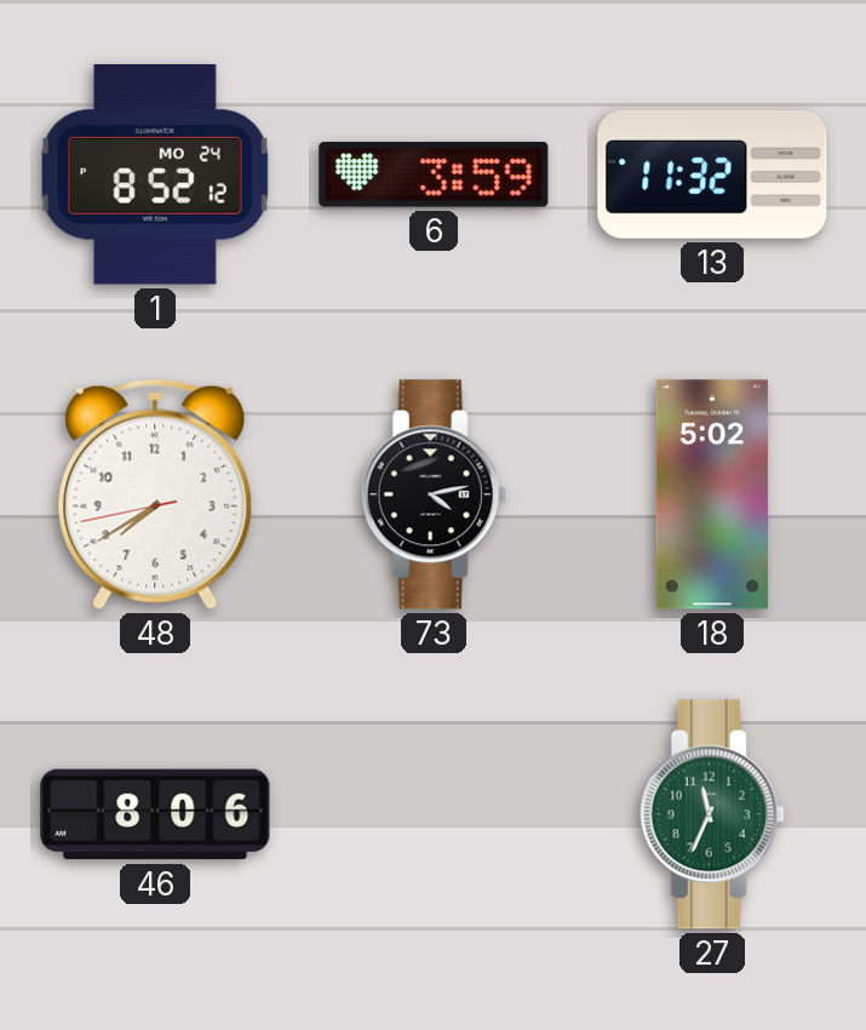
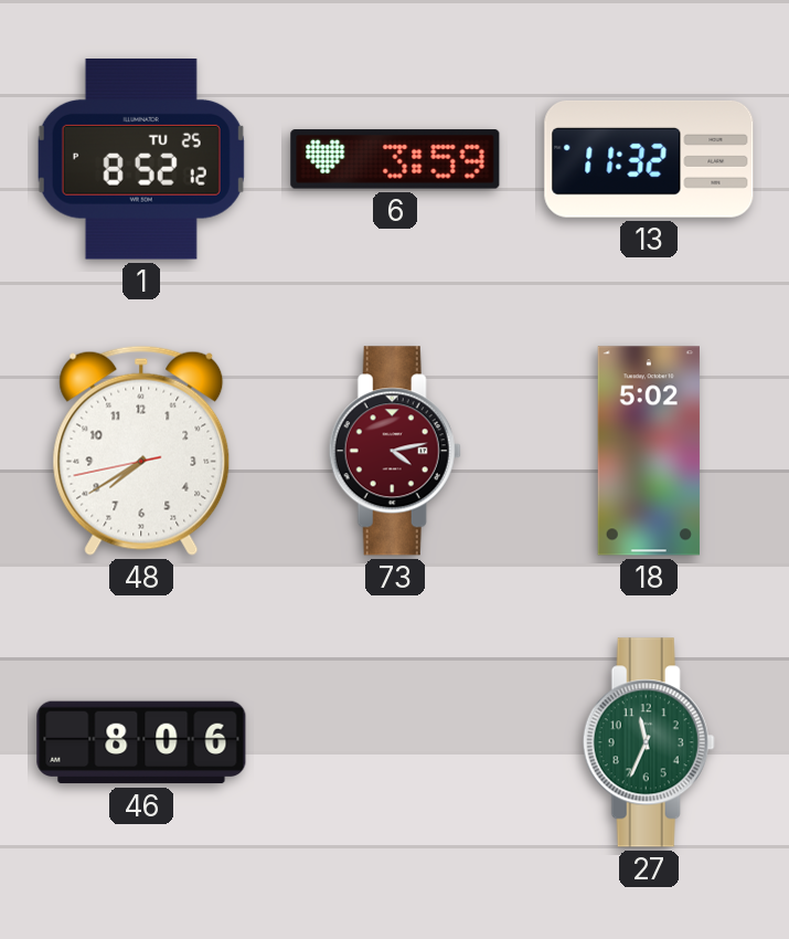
1 date: MO 24 -> TU 25
73 dial: black -> burgundy
